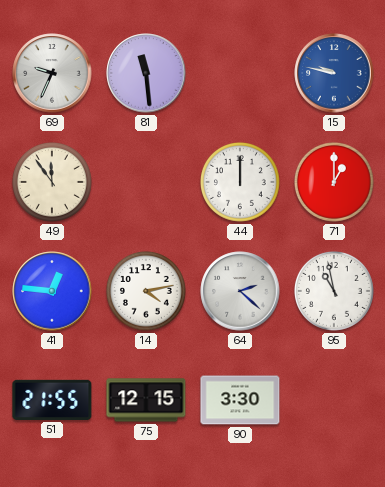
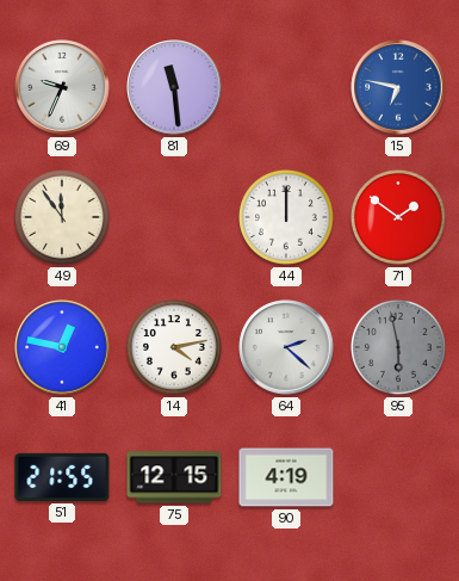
15: 9:47 -> 6:47
71: 1:00 -> 1:51
41: 12:46 -> 12:47
95: 10:58 -> 5:58
95 dial: white -> grey
90: 3:30 -> 4:19
